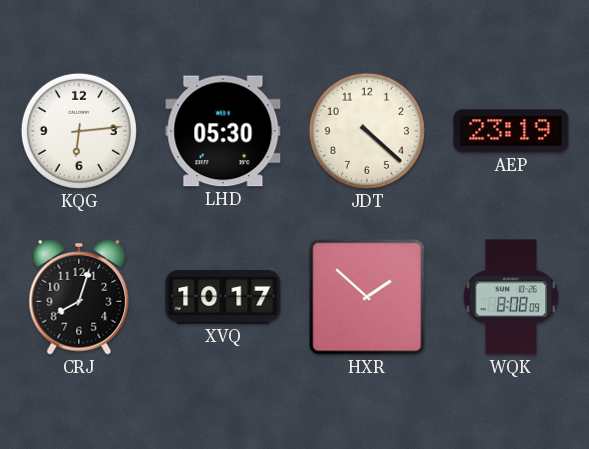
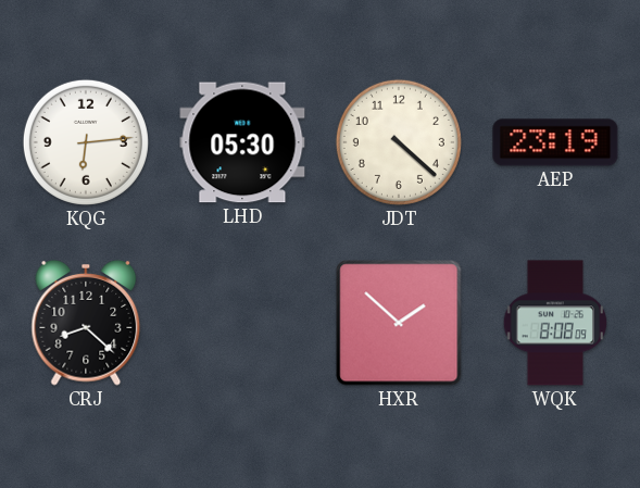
CRJ: 8:03 -> 8:22
XVQ: 10:17 -> none
